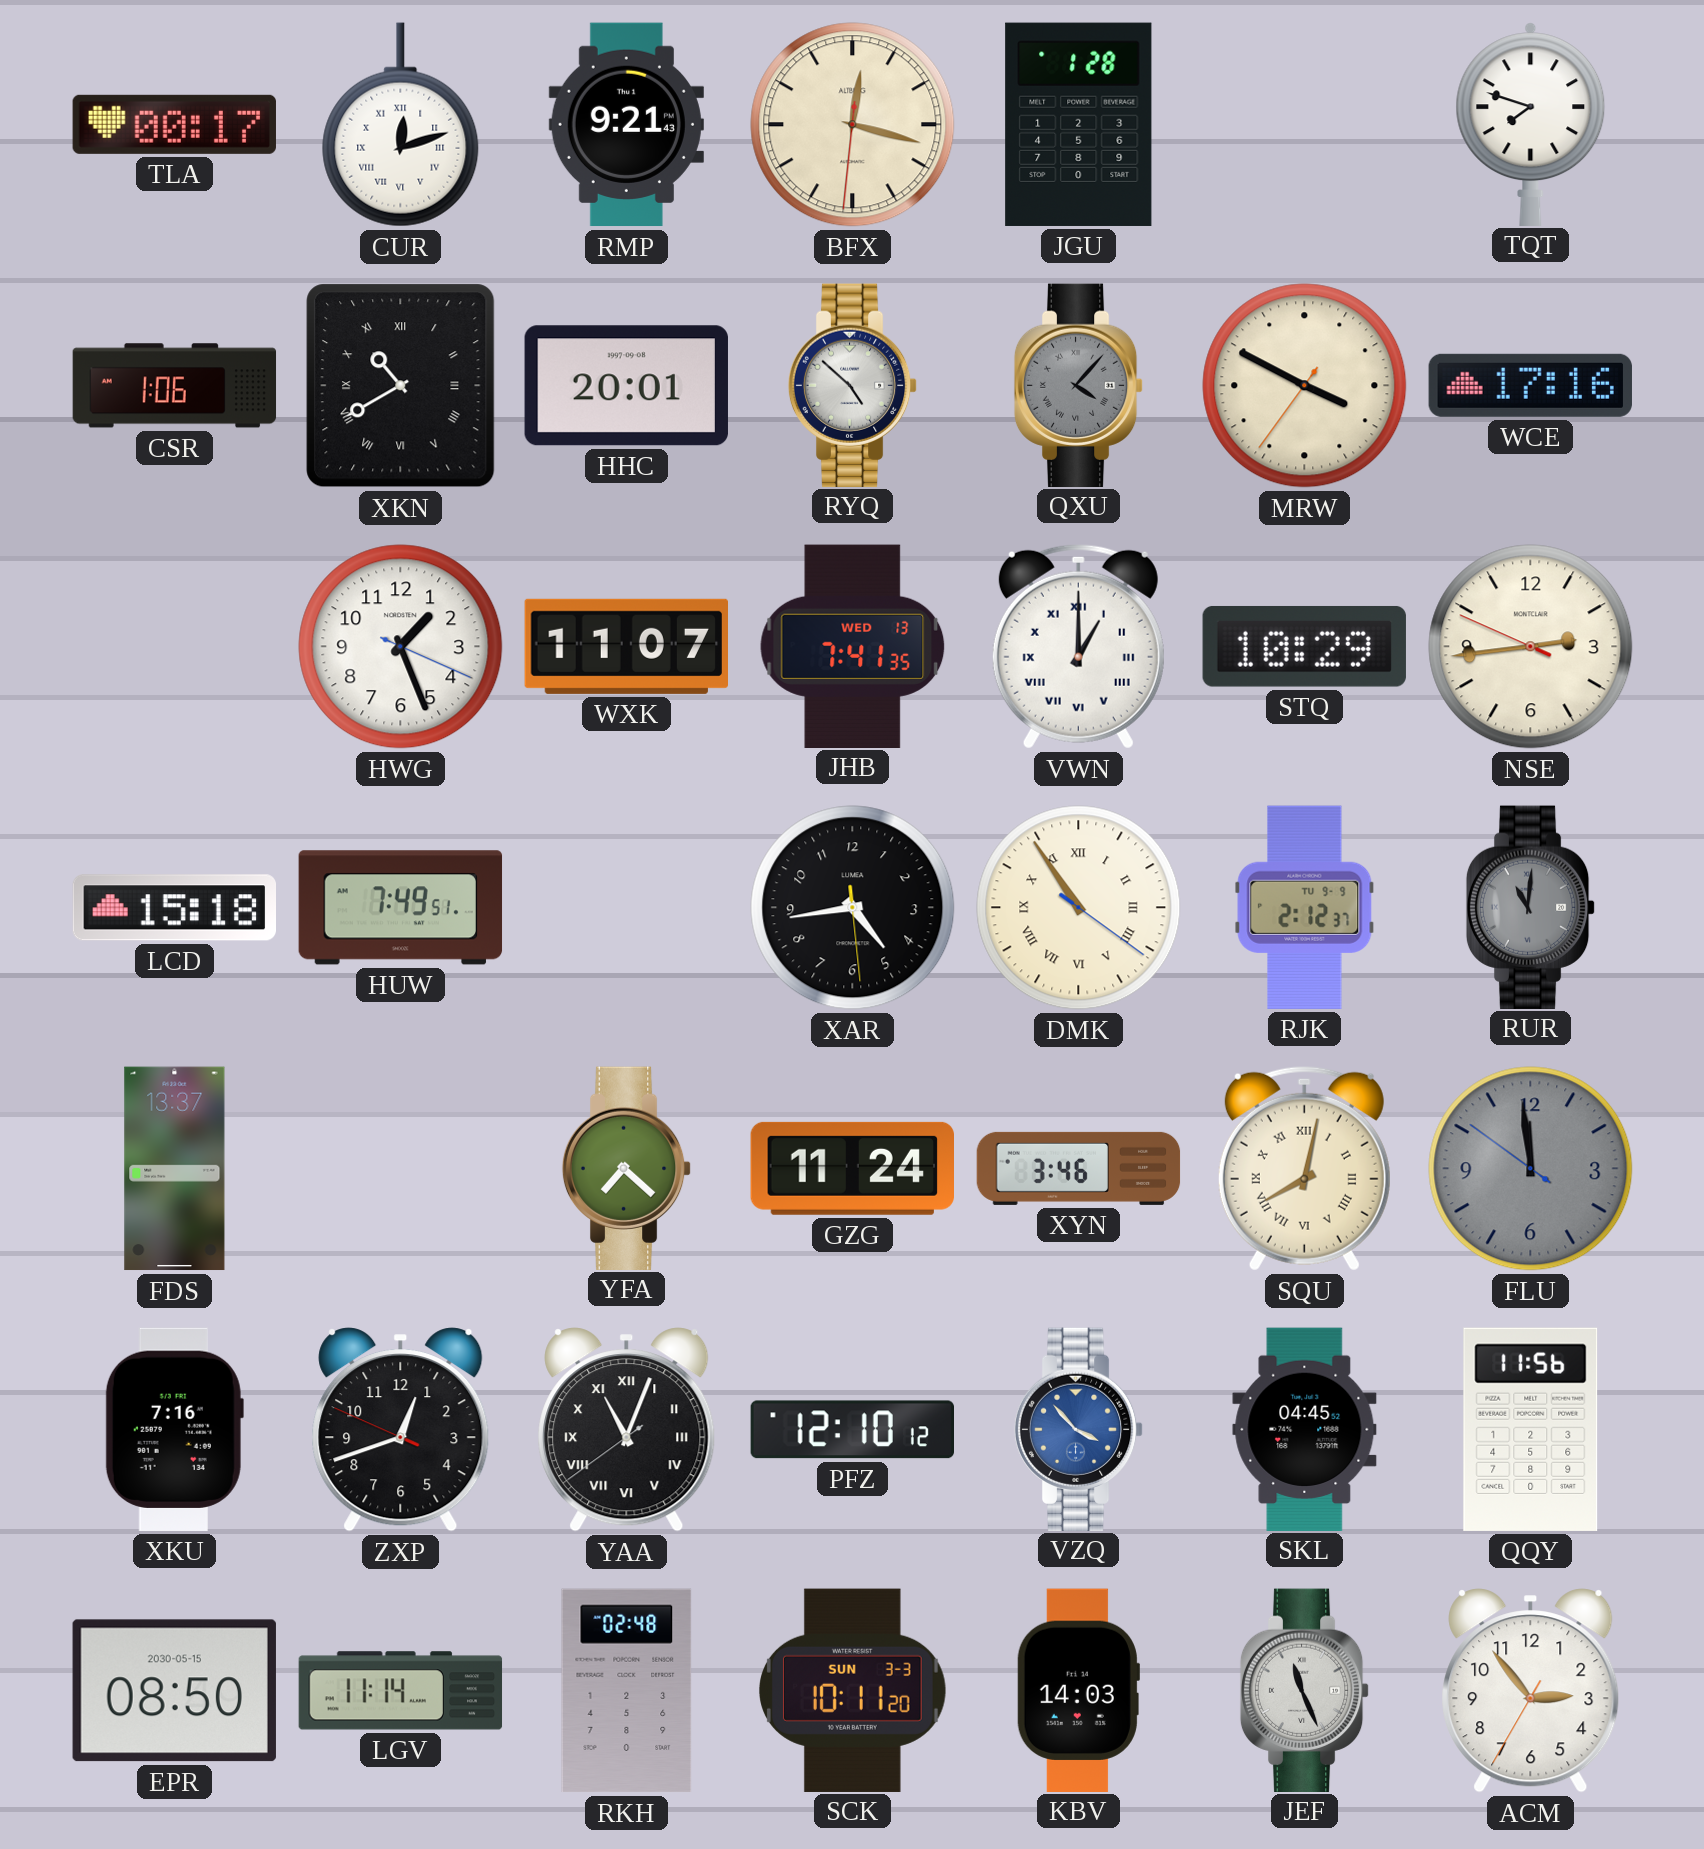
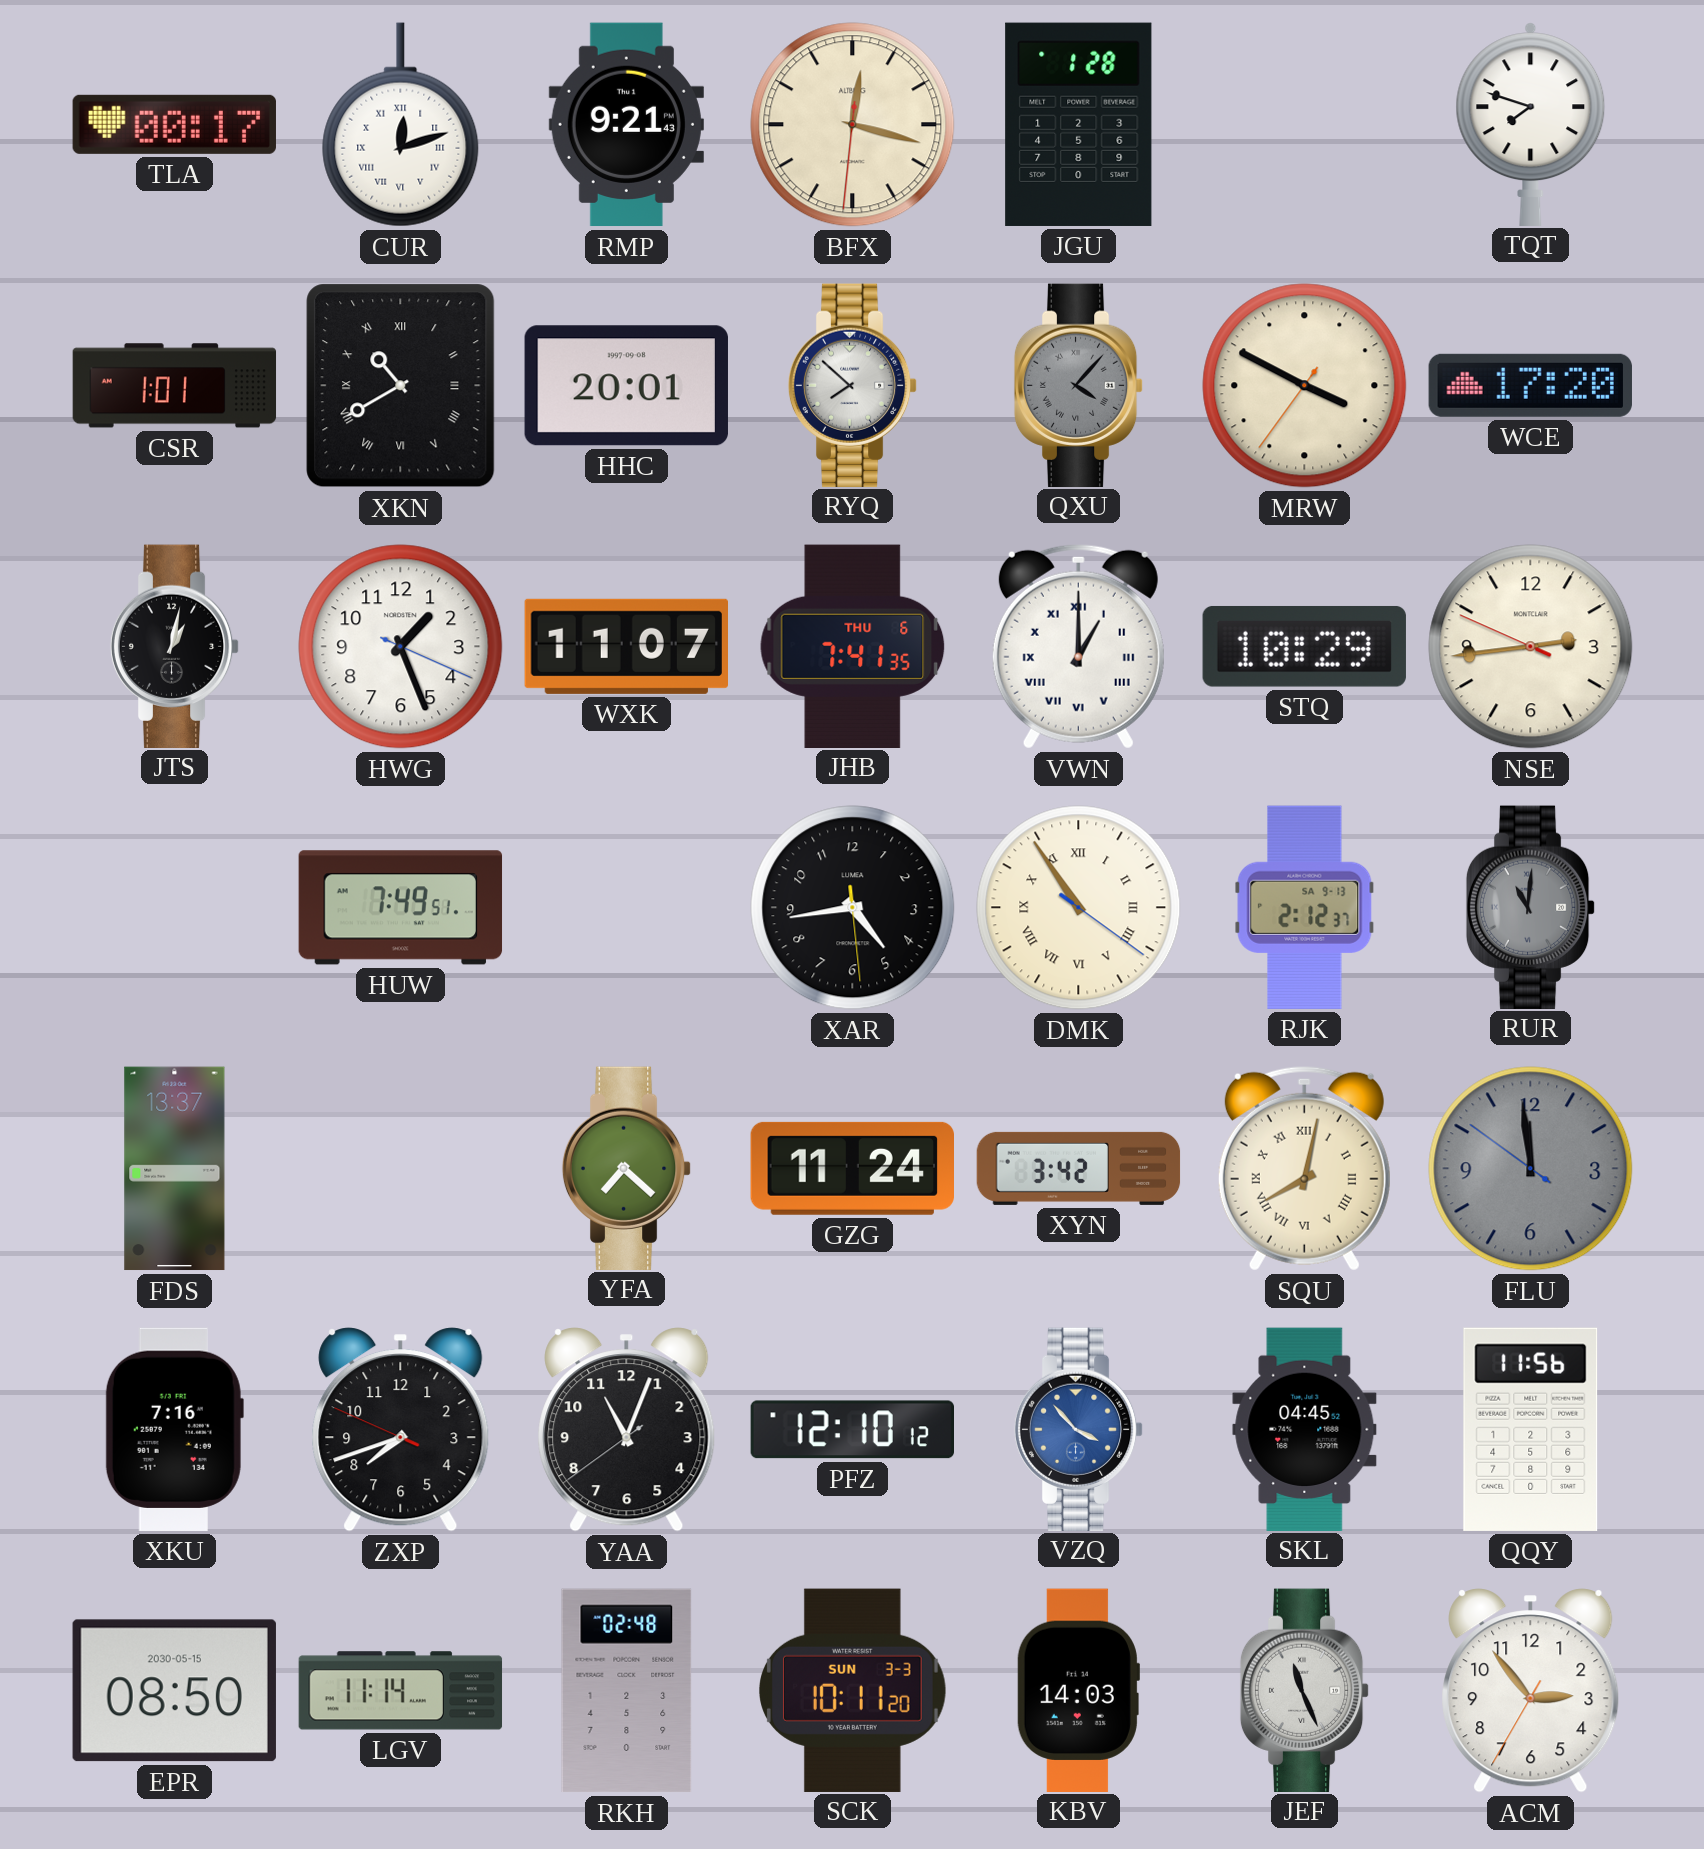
CSR: 1:06 -> 1:01
RYQ: 4:52 -> 7:52
WCE: 17:16 -> 17:20
JTS: none -> 1:02
JHB date: WED 13 -> THU 6
LCD: 15:18 -> none
RJK date: TU 9-9 -> SA 9-13
XYN: 3:46 -> 3:42
ZXP: 12:41 -> 7:41
YAA numerals: Roman -> Arabic
